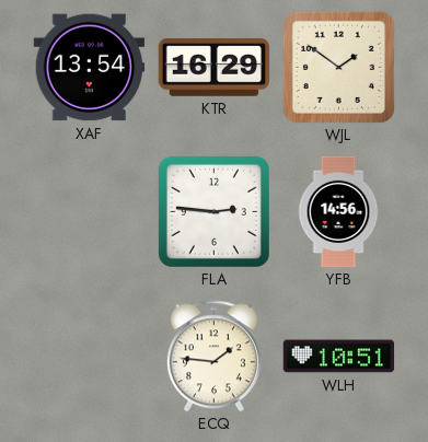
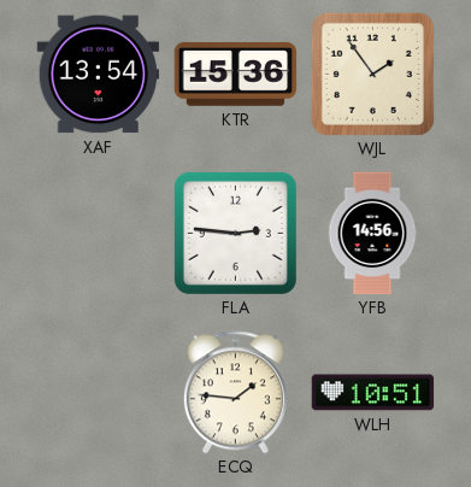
KTR: 16:29 -> 15:36
WJL: 1:51 -> 1:54
